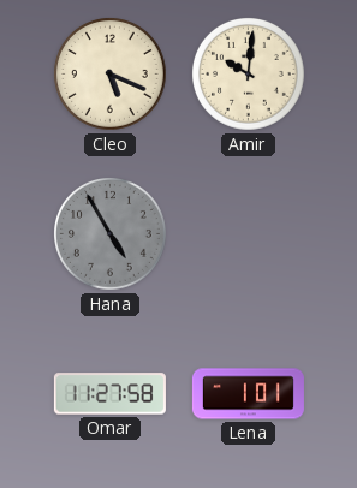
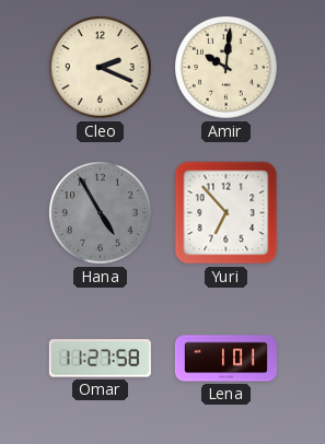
Cleo: 5:19 -> 2:19
Yuri: none -> 6:53
